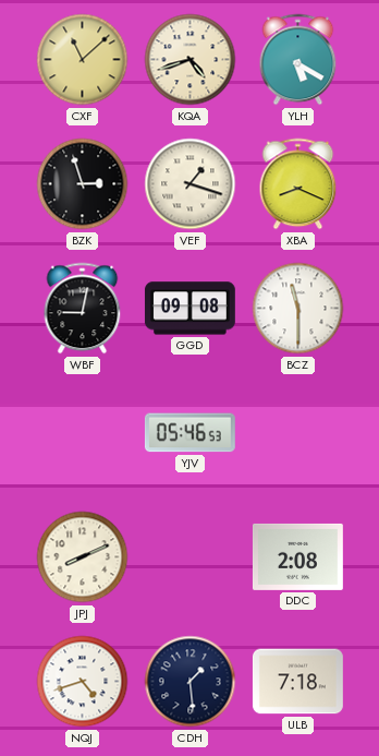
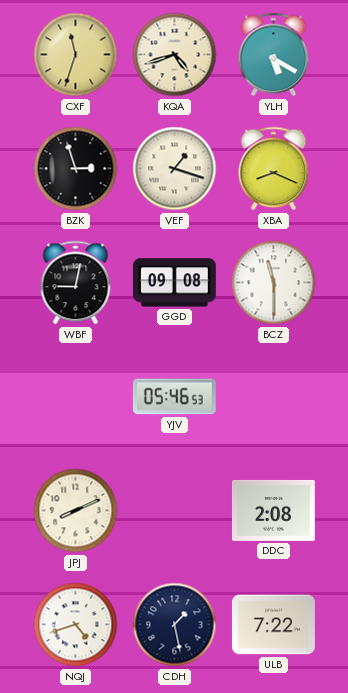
CXF: 11:08 -> 11:33
CDH: 1:29 -> 1:28
ULB: 7:18 -> 7:22
